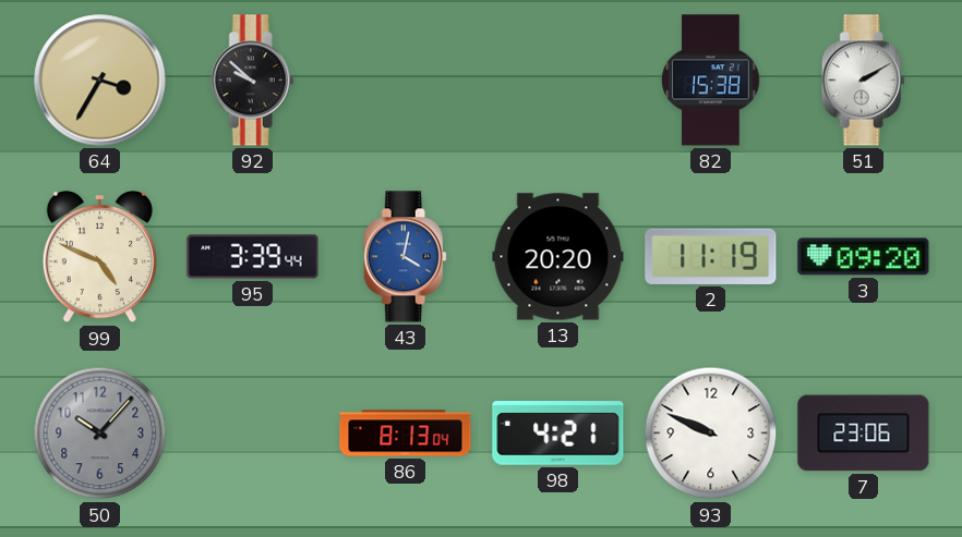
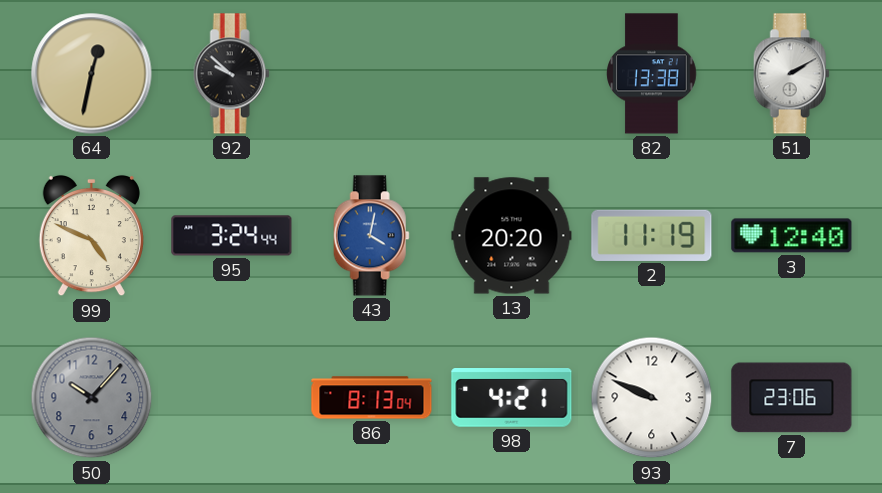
64: 3:35 -> 12:32
82: 15:38 -> 13:38
95: 3:39 -> 3:24
3: 09:20 -> 12:40
